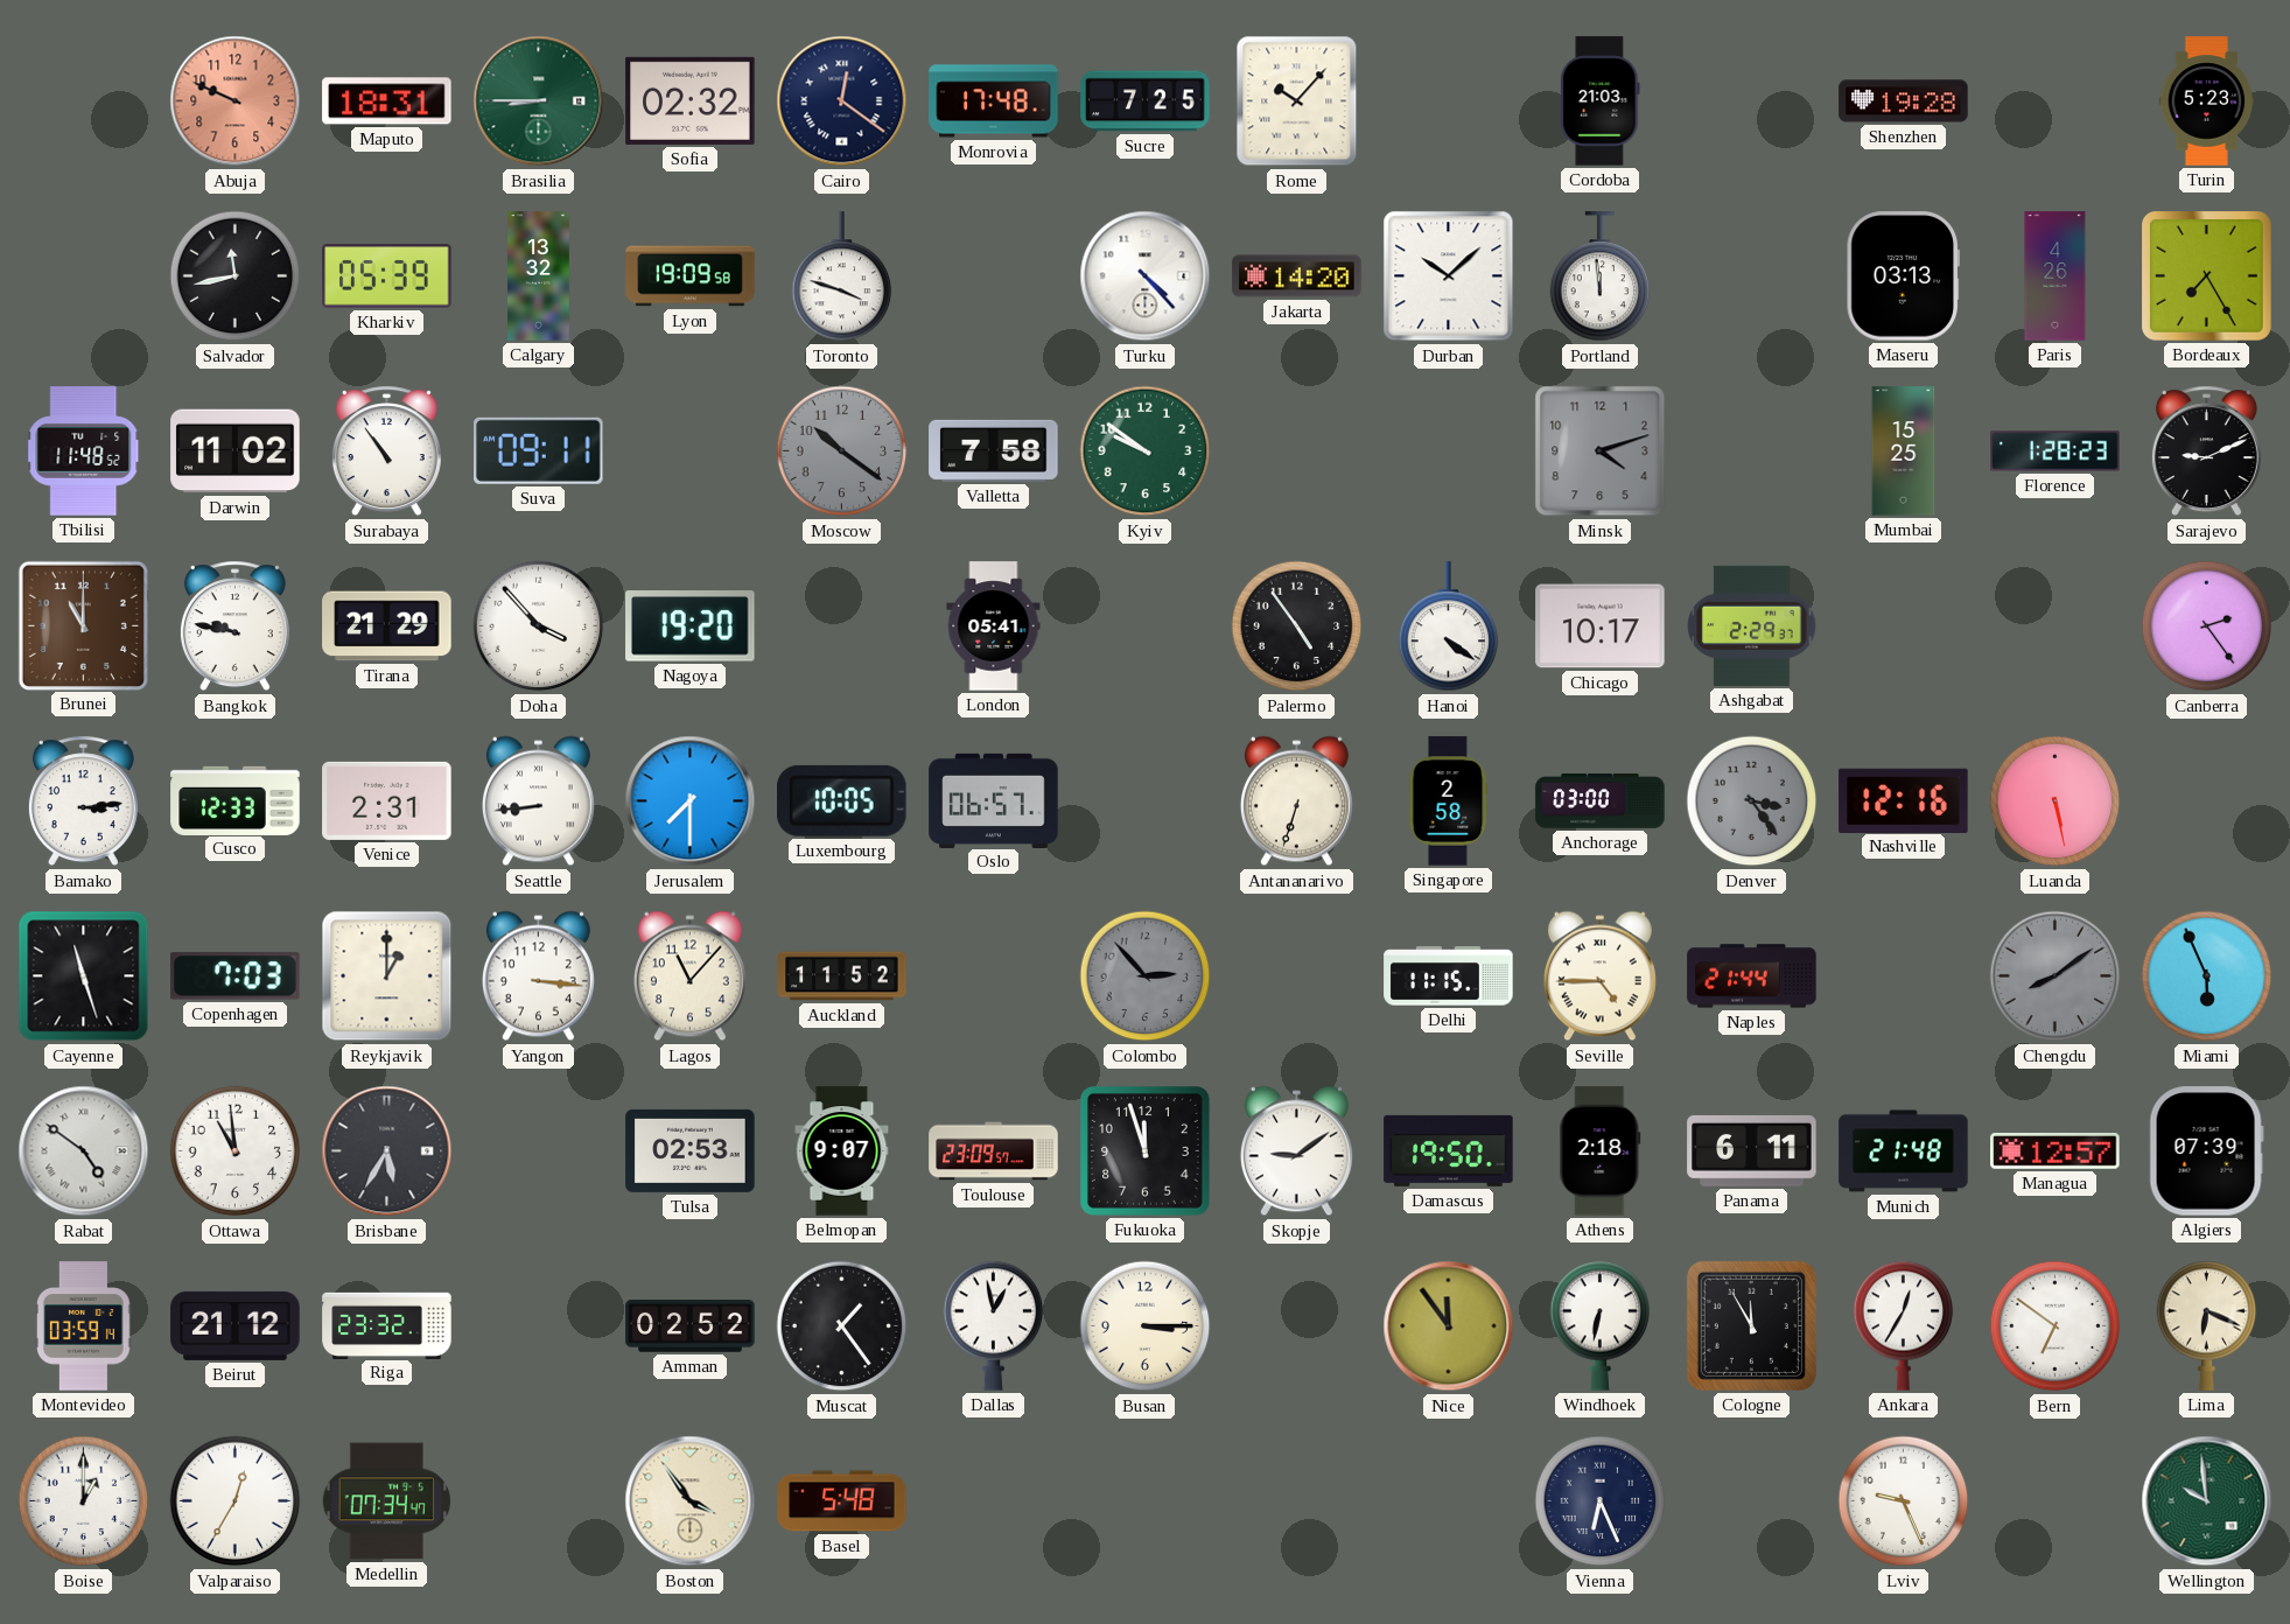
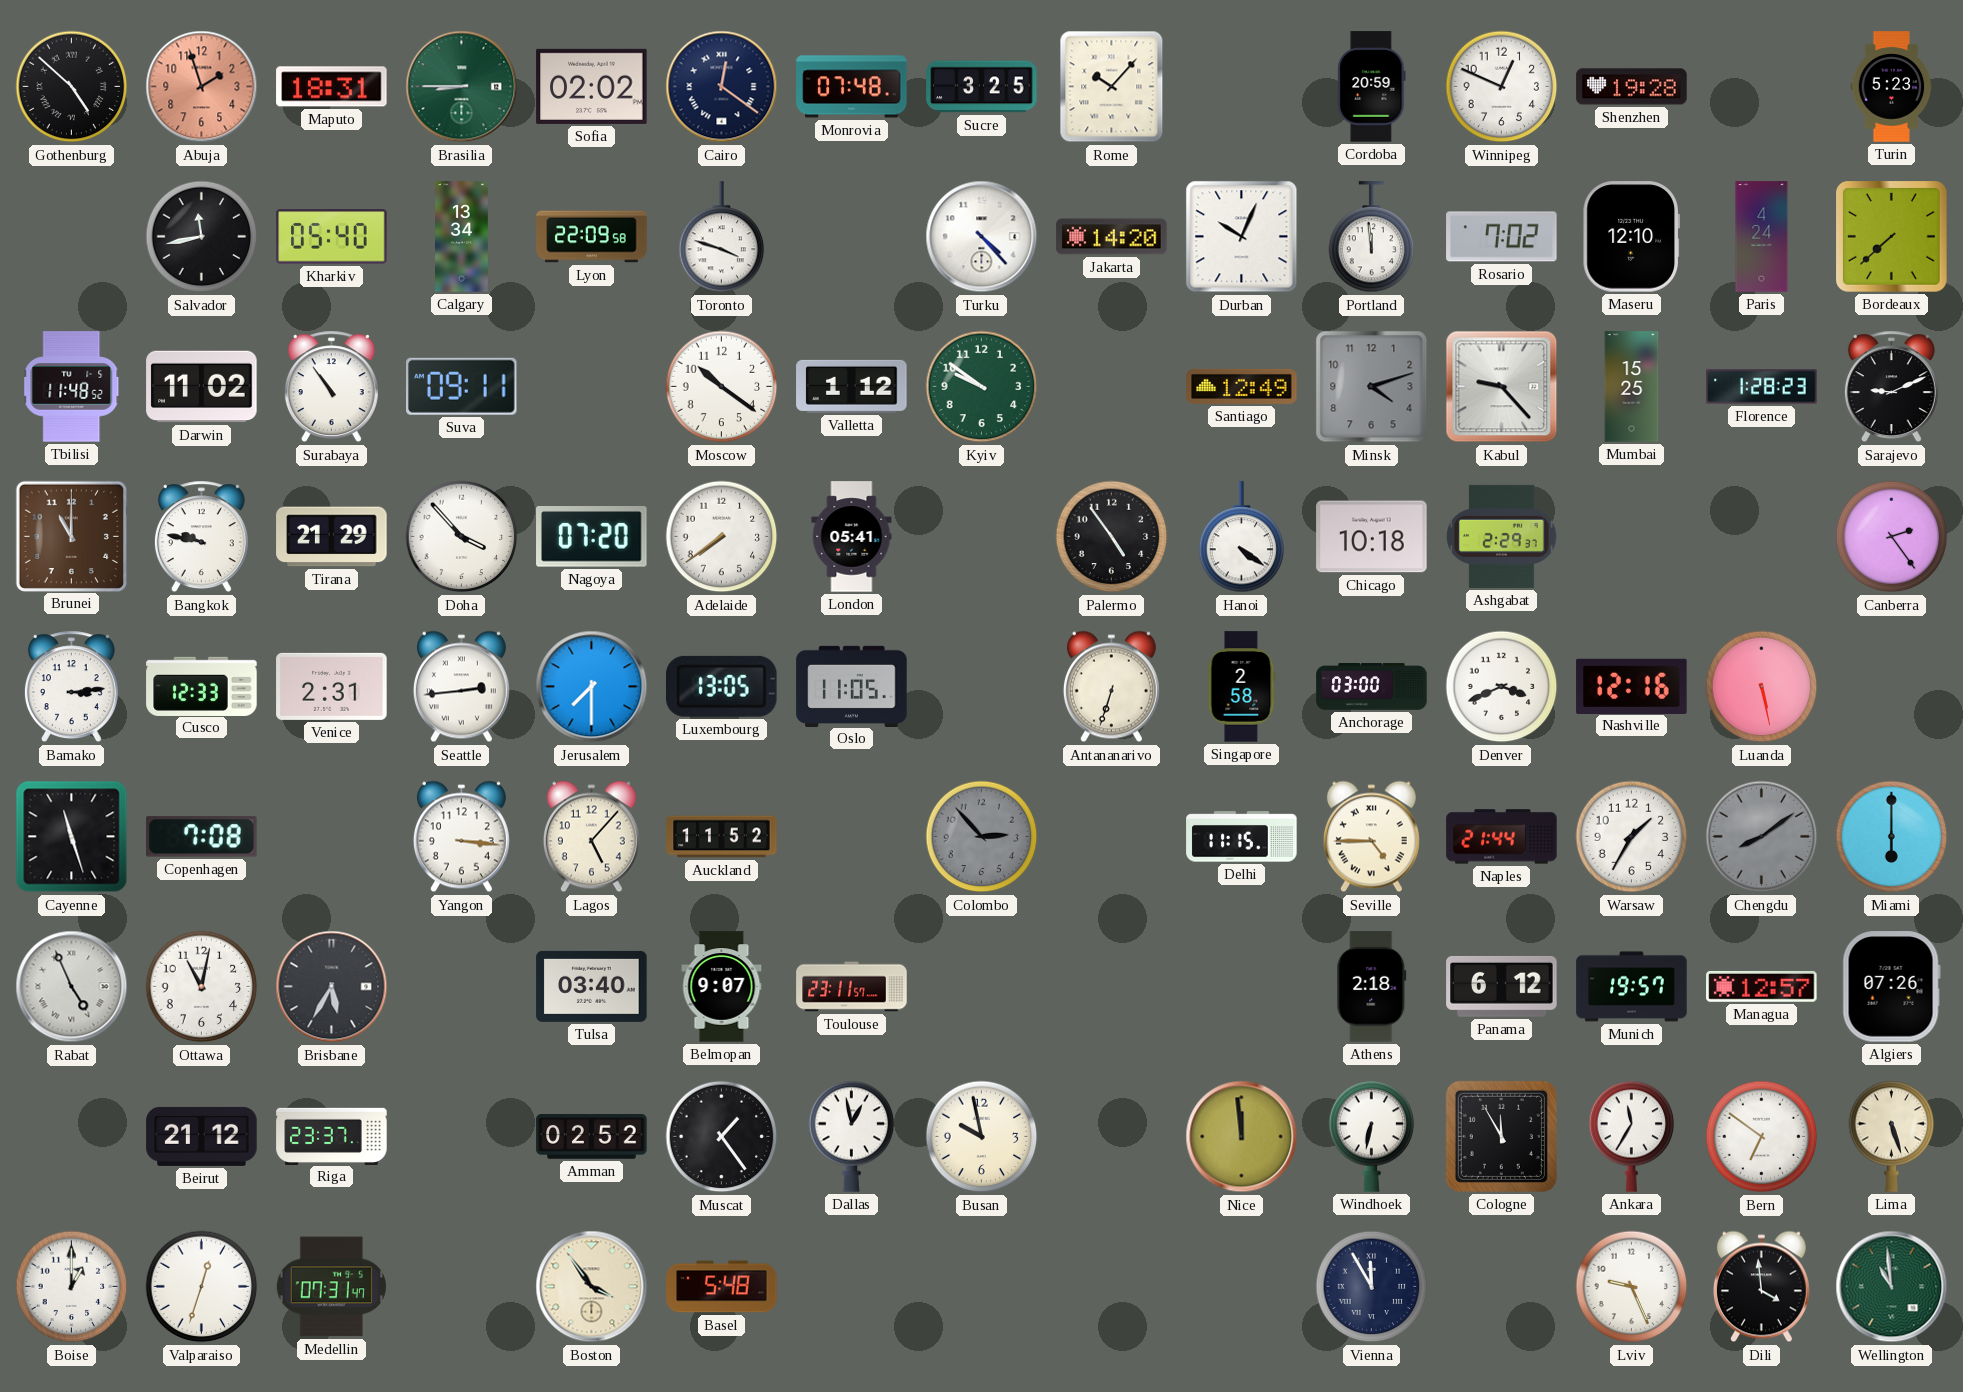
Gothenburg: none -> 4:52
Abuja: 9:49 -> 1:57
Sofia: 02:32 -> 02:02
Monrovia: 17:48 -> 07:48
Sucre: 7:25 -> 3:25
Cordoba: 21:03 -> 20:59
Winnipeg: none -> 12:49
Kharkiv: 05:39 -> 05:40
Calgary: 13:32 -> 13:34
Lyon: 19:09 -> 22:09
Durban: 10:08 -> 10:04
Rosario: none -> 7:02
Maseru: 03:13 -> 12:10
Paris: 4:26 -> 4:24
Bordeaux: 7:25 -> 7:38
Moscow dial: grey -> white
Valletta: 7:58 -> 1:12
Santiago: none -> 12:49
Kabul: none -> 9:23
Nagoya: 19:20 -> 07:20
Adelaide: none -> 7:39
Chicago: 10:17 -> 10:18
Seattle: 8:44 -> 2:44
Luxembourg: 10:05 -> 13:05
Oslo: 06:57 -> 11:05
Denver: 3:24 -> 3:41
Denver dial: grey -> white
Copenhagen: 7:03 -> 7:08
Reykjavik: 1:00 -> none
Lagos: 11:07 -> 5:07
Warsaw: none -> 1:35
Miami: 5:56 -> 6:00
Rabat: 4:51 -> 4:56
Ottawa: 10:59 -> 11:02
Tulsa: 02:53 -> 03:40
Toulouse: 23:09 -> 23:11
Fukuoka: 11:57 -> none
Skopje: 9:09 -> none
Damascus: 19:50 -> none
Panama: 6:11 -> 6:12
Munich: 21:48 -> 19:57
Algiers: 07:39 -> 07:26
Montevideo: 03:59 -> none
Riga: 23:32 -> 23:37
Busan: 3:15 -> 9:58
Nice: 11:54 -> 11:59
Ankara: 12:35 -> 11:35
Lima: 6:19 -> 5:27
Valparaiso: 12:35 -> 12:33
Medellin: 07:34 -> 07:31
Vienna: 6:26 -> 11:55
Dili: none -> 3:59
Wellington: 9:59 -> 10:59
